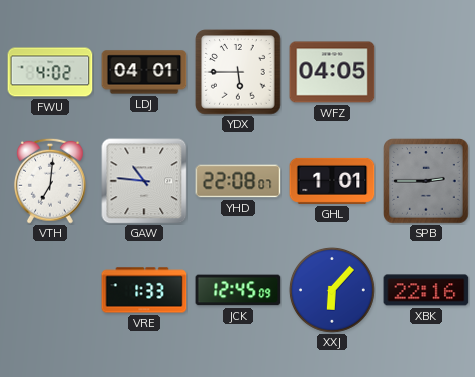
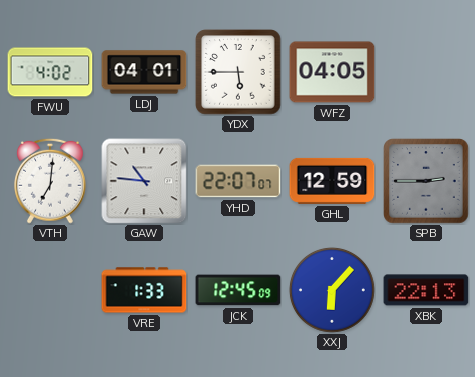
YHD: 22:08 -> 22:07
GHL: 1:01 -> 12:59
XBK: 22:16 -> 22:13
